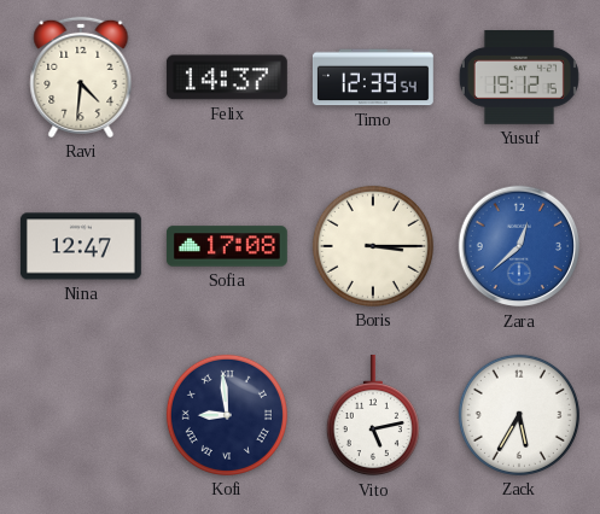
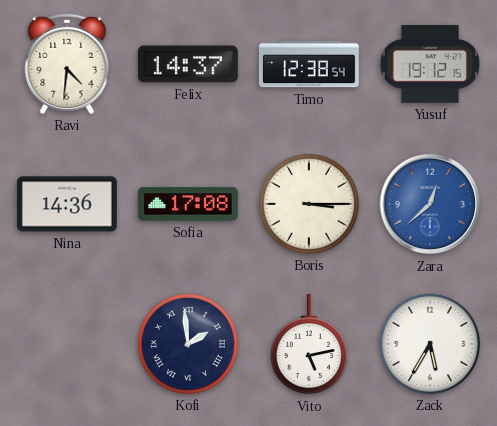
Timo: 12:39 -> 12:38
Nina: 12:47 -> 14:36
Kofi: 8:59 -> 1:59
